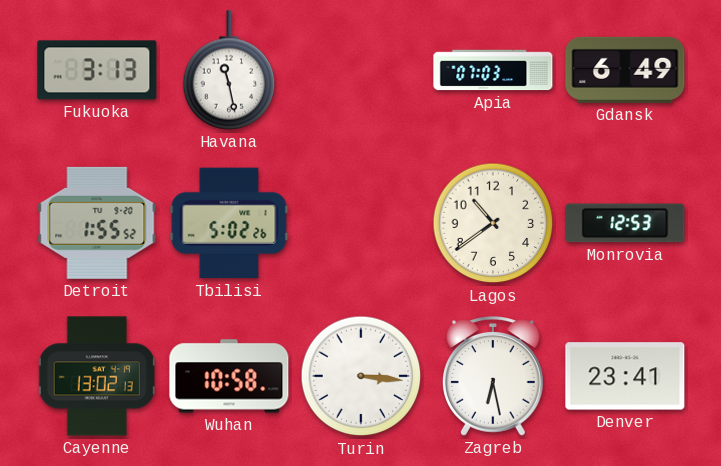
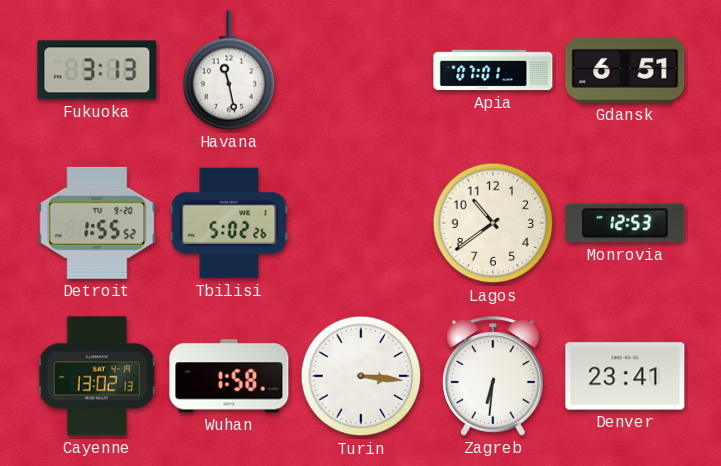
Apia: 07:03 -> 07:01
Gdansk: 6:49 -> 6:51
Wuhan: 10:58 -> 1:58
Zagreb: 6:28 -> 6:31
